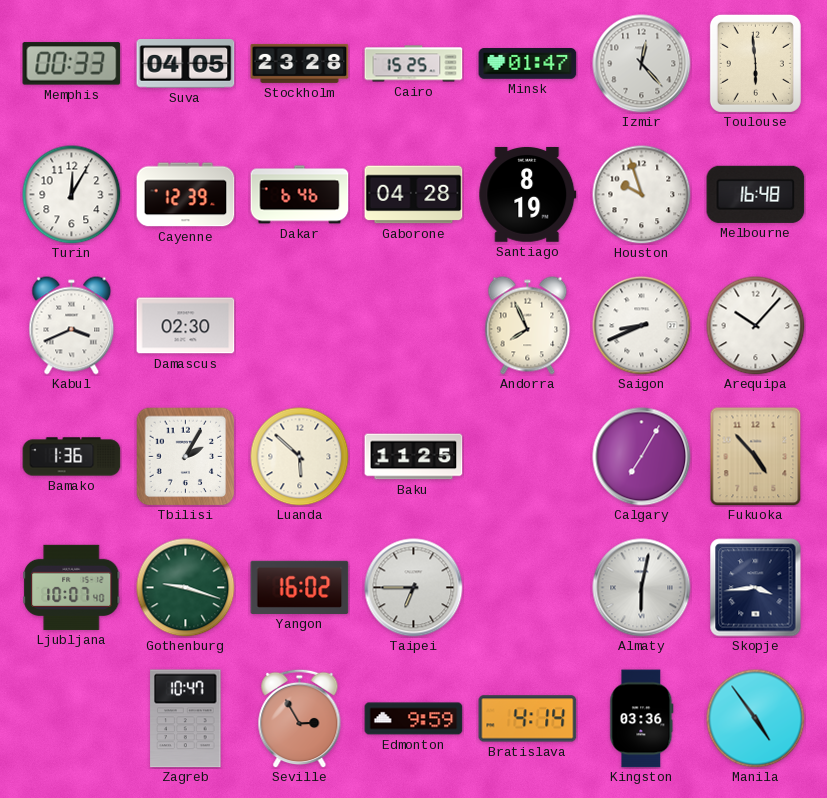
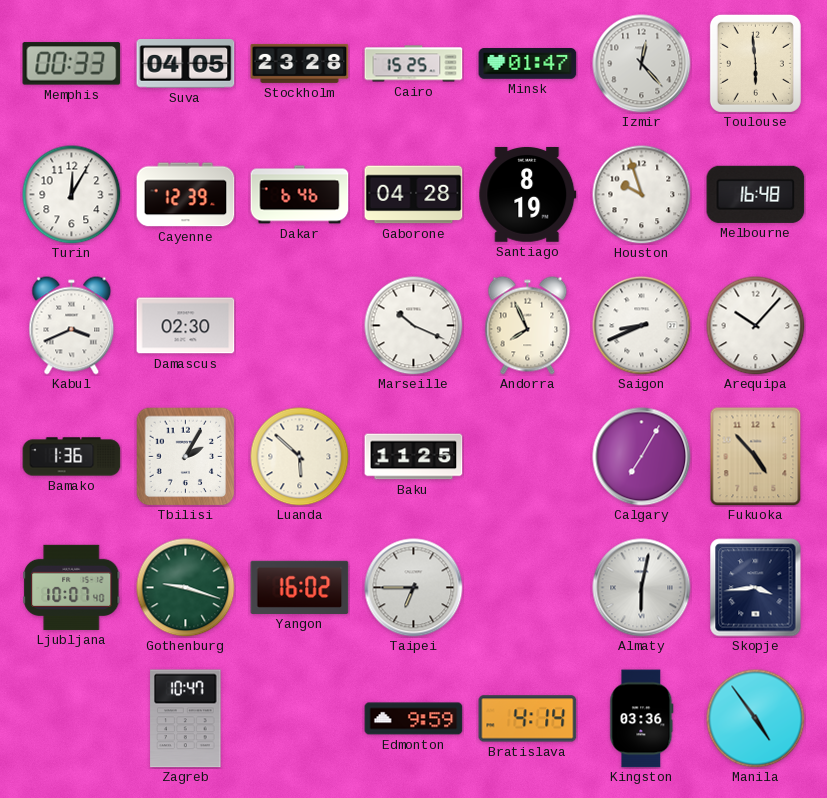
Marseille: none -> 10:19
Seville: 2:55 -> none
